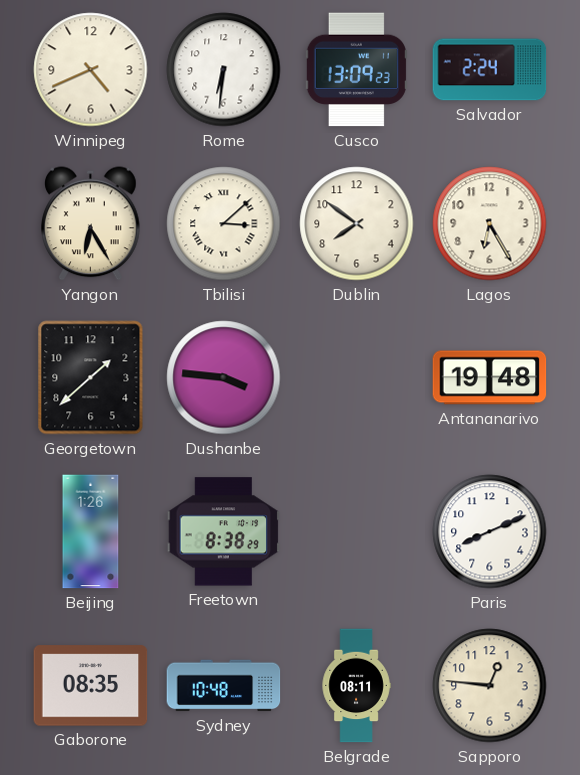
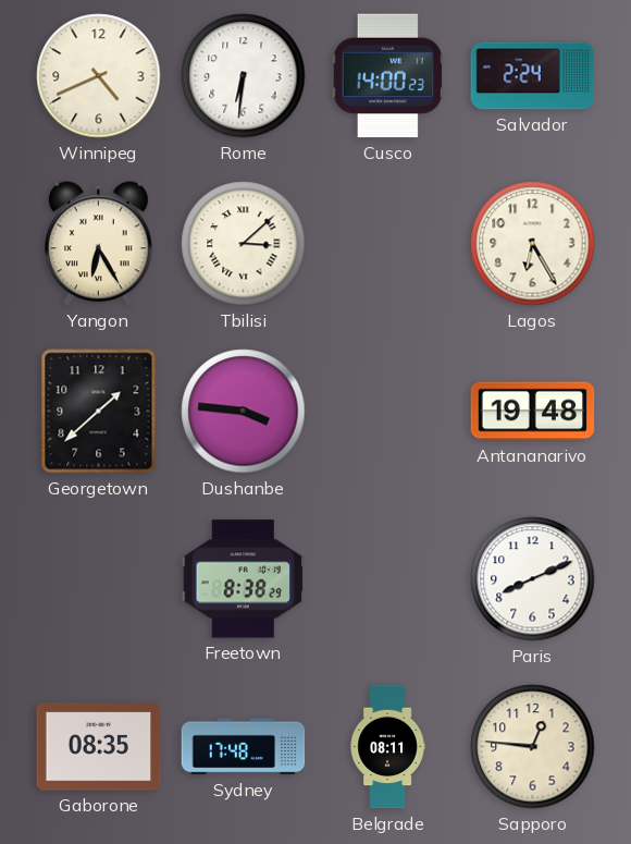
Cusco: 13:09 -> 14:00
Dublin: 7:51 -> none
Beijing: 1:26 -> none
Sydney: 10:48 -> 17:48
